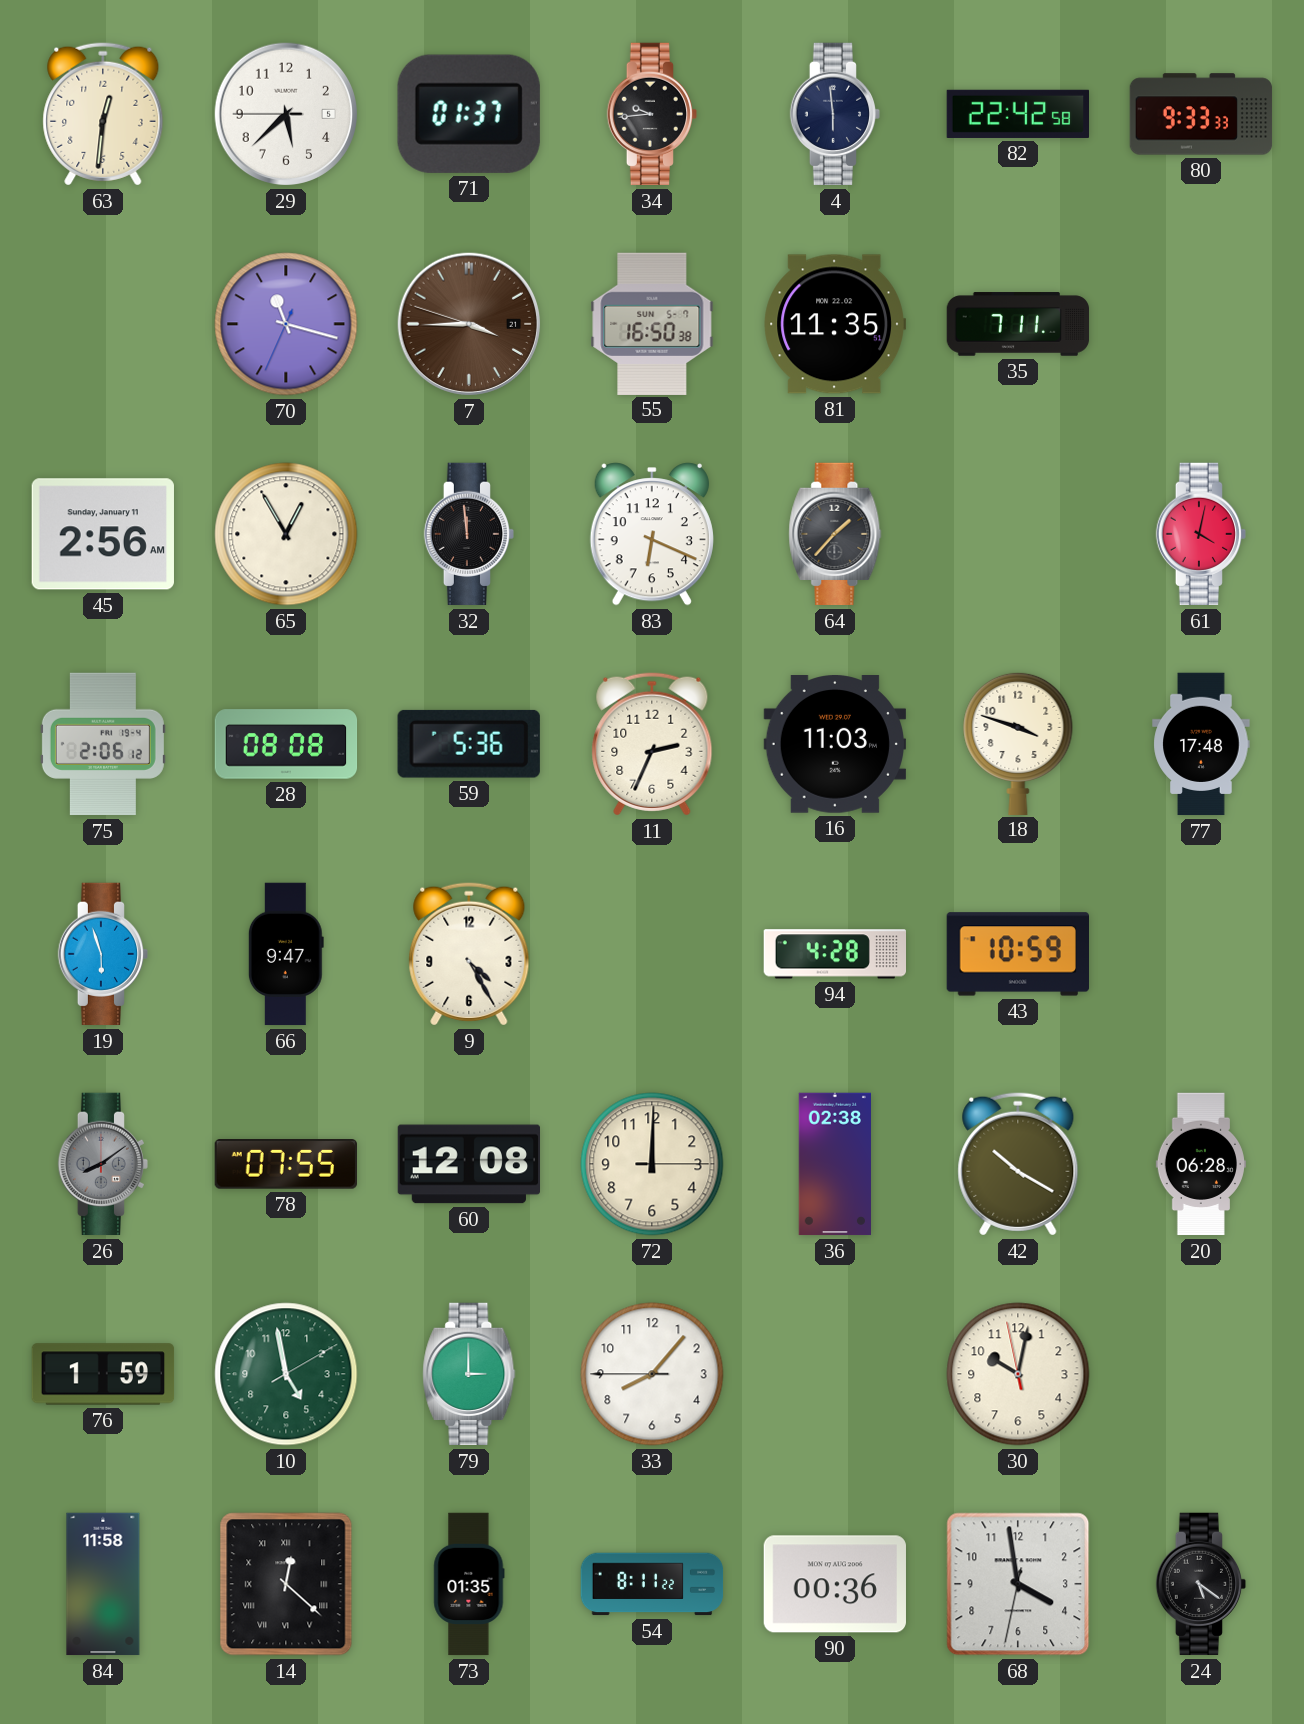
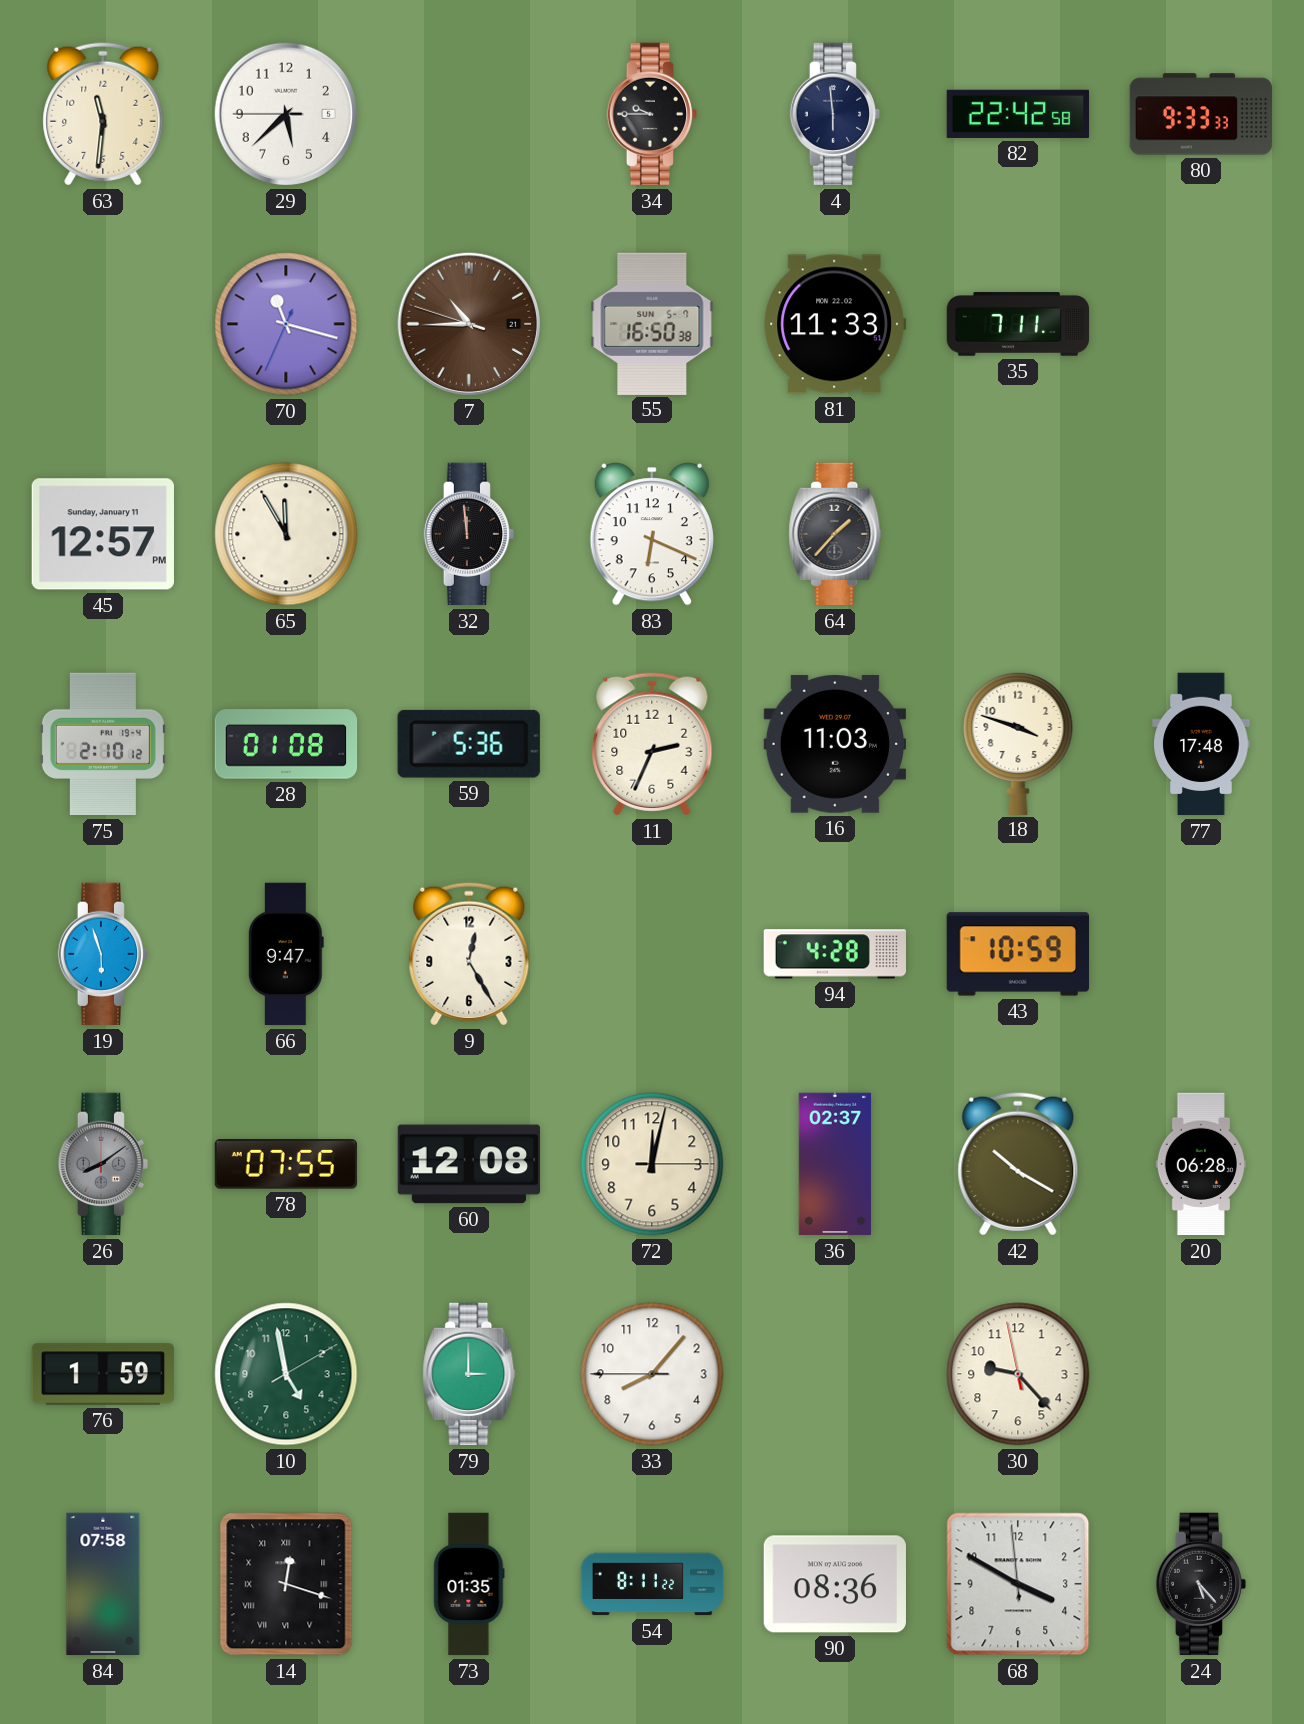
63: 12:31 -> 11:31
71: 01:37 -> none
34: 9:44 -> 9:45
7: 3:44 -> 10:44
81: 11:35 -> 11:33
45: 2:56 -> 12:57
65: 12:55 -> 11:55
61: 4:02 -> none
75: 2:06 -> 2:10
28: 08:08 -> 01:08
9: 4:25 -> 12:25
72: 12:00 -> 12:02
36: 02:38 -> 02:37
30: 10:01 -> 9:22
84: 11:58 -> 07:58
14: 12:22 -> 12:18
90: 00:36 -> 08:36
68: 3:58 -> 3:49
24: 5:21 -> 5:23
